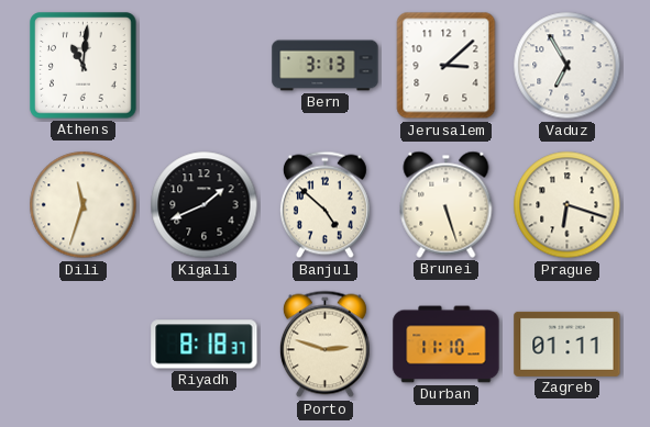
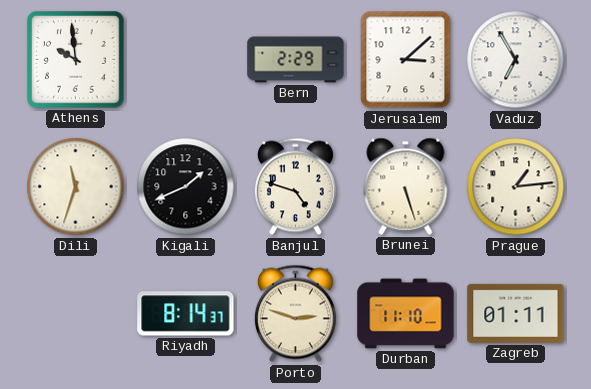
Athens: 11:01 -> 9:59
Bern: 3:13 -> 2:29
Banjul: 4:52 -> 4:48
Prague: 6:18 -> 1:14
Riyadh: 8:18 -> 8:14
